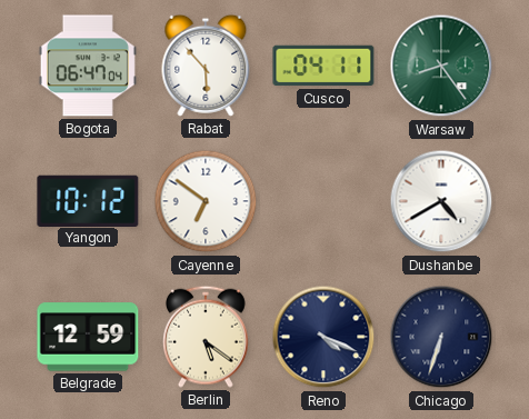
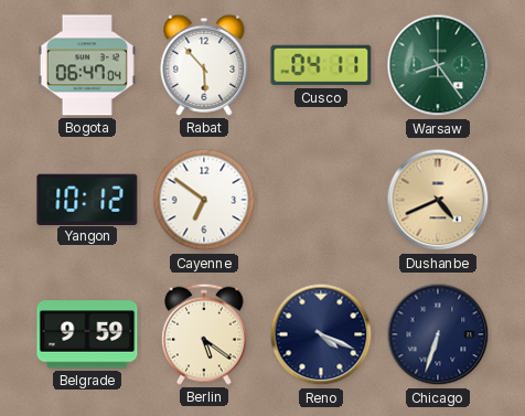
Dushanbe: 4:40 -> 4:41
Dushanbe dial: white -> champagne
Belgrade: 12:59 -> 9:59
